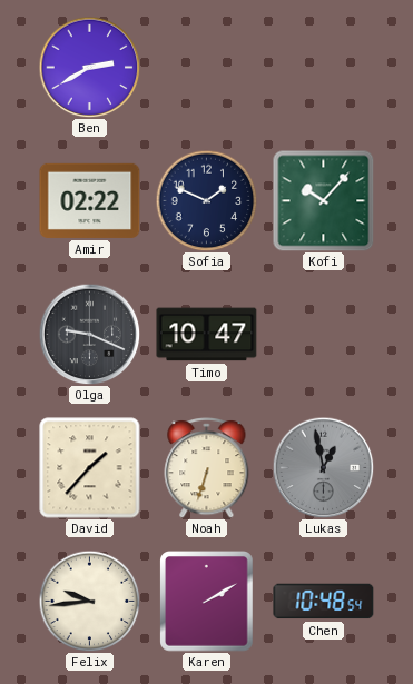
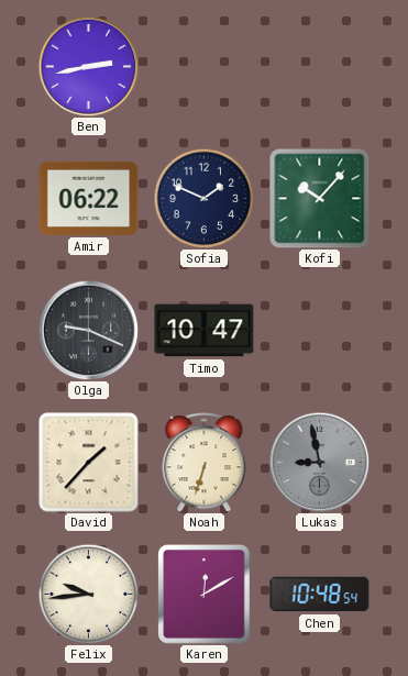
Ben: 2:40 -> 2:43
Amir: 02:22 -> 06:22
Lukas: 12:58 -> 8:58
Karen: 2:10 -> 12:10
